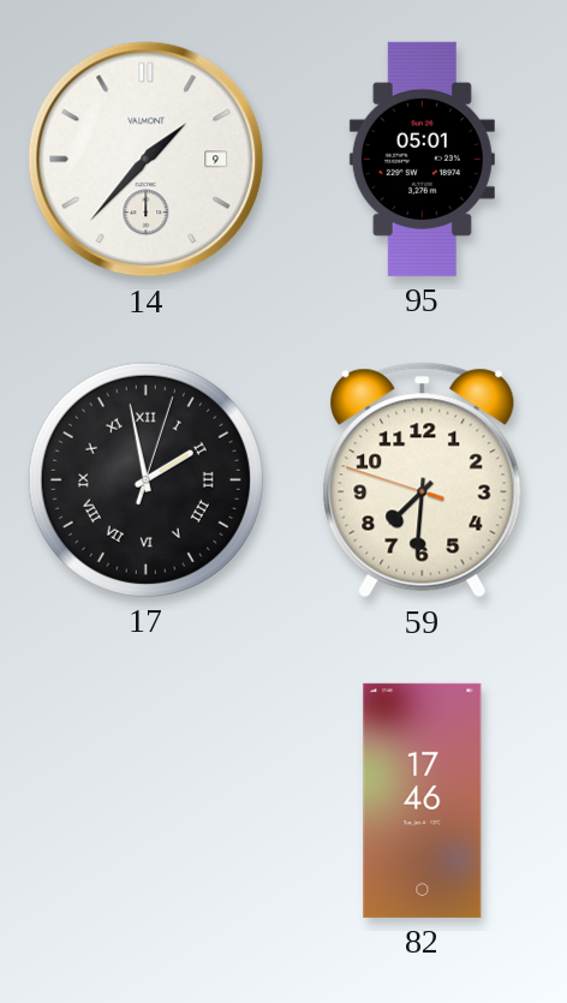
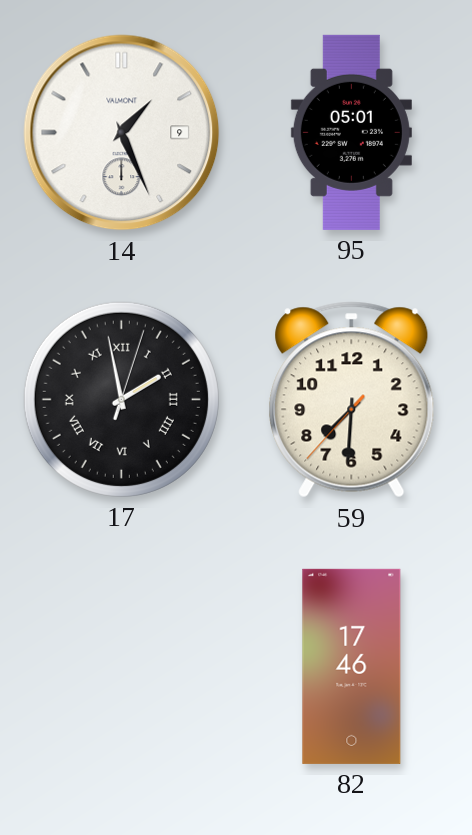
14: 1:37 -> 1:26
59: 7:30:48 -> 7:30:37
